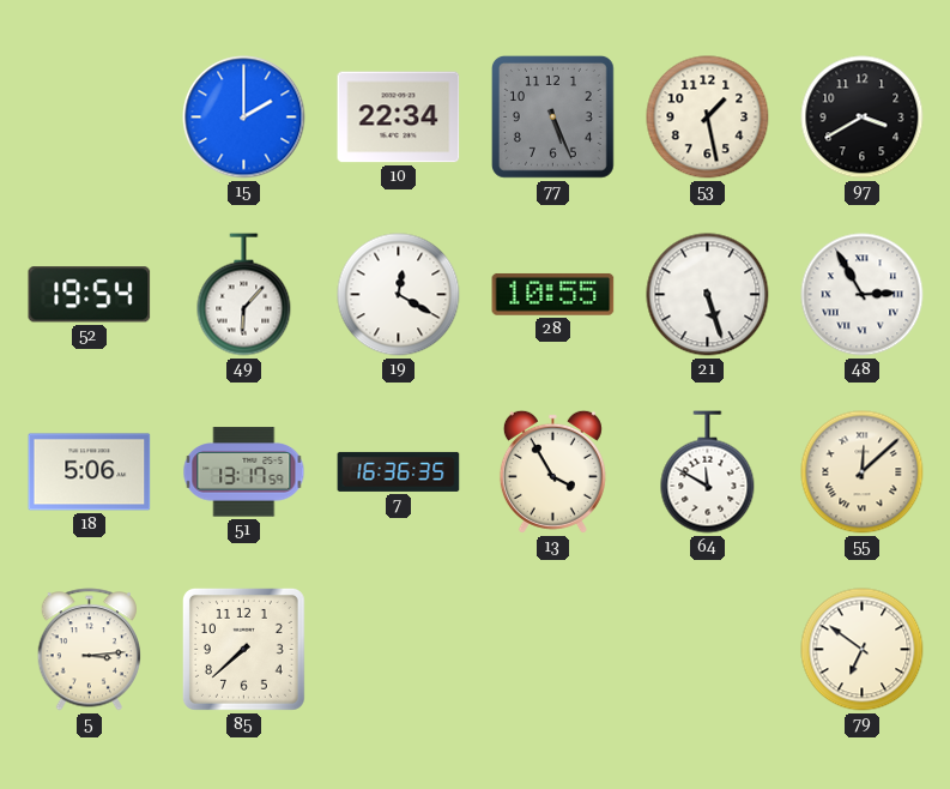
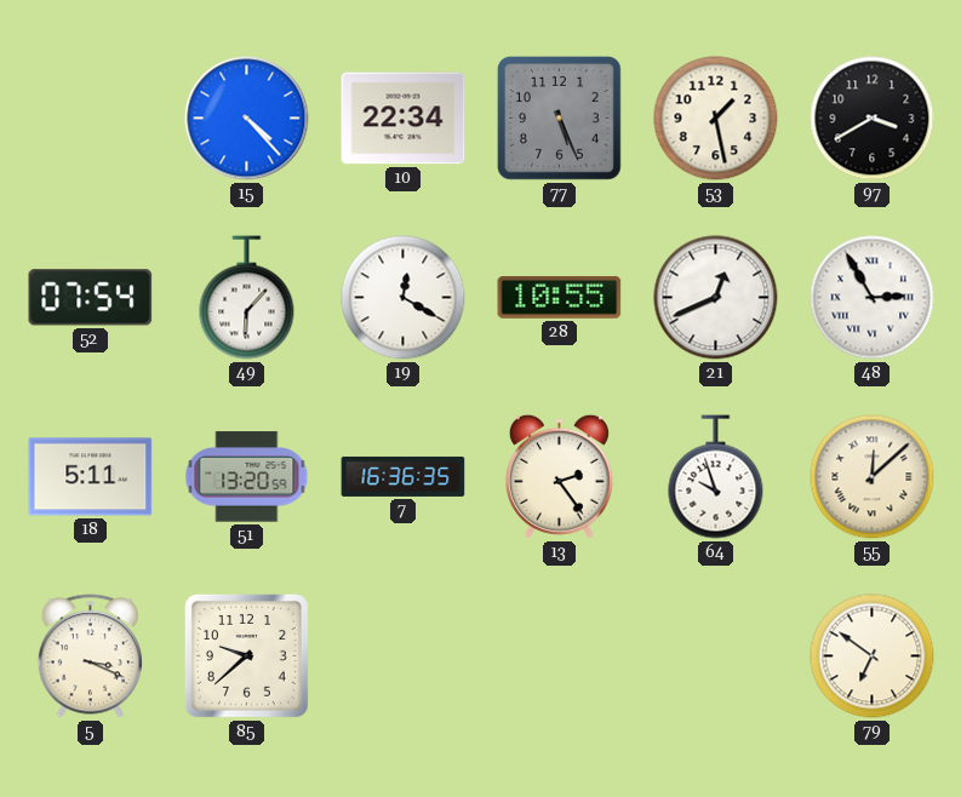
15: 2:00 -> 4:23
52: 19:54 -> 07:54
21: 5:27 -> 12:41
18: 5:06 -> 5:11
51: 13:17 -> 13:20
13: 3:55 -> 2:24
64: 11:50 -> 9:57
5: 3:14 -> 3:19
85: 7:38 -> 9:38
